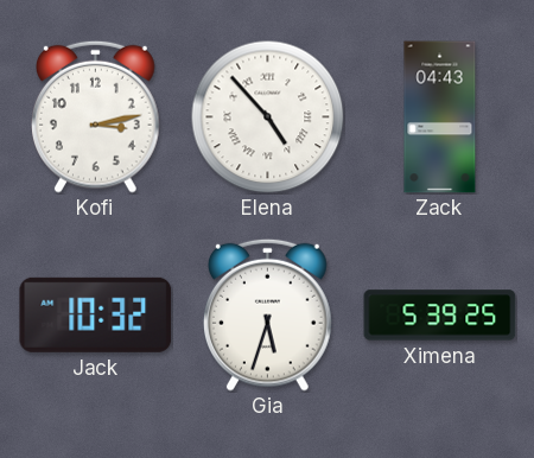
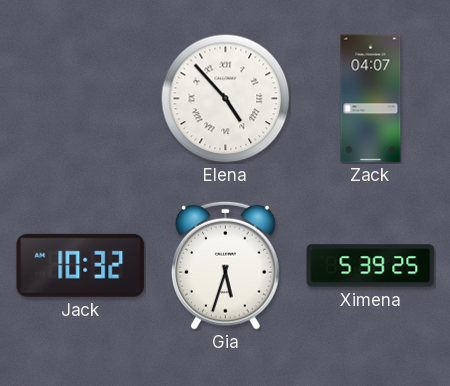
Kofi: 3:13 -> none
Zack: 04:43 -> 04:07
